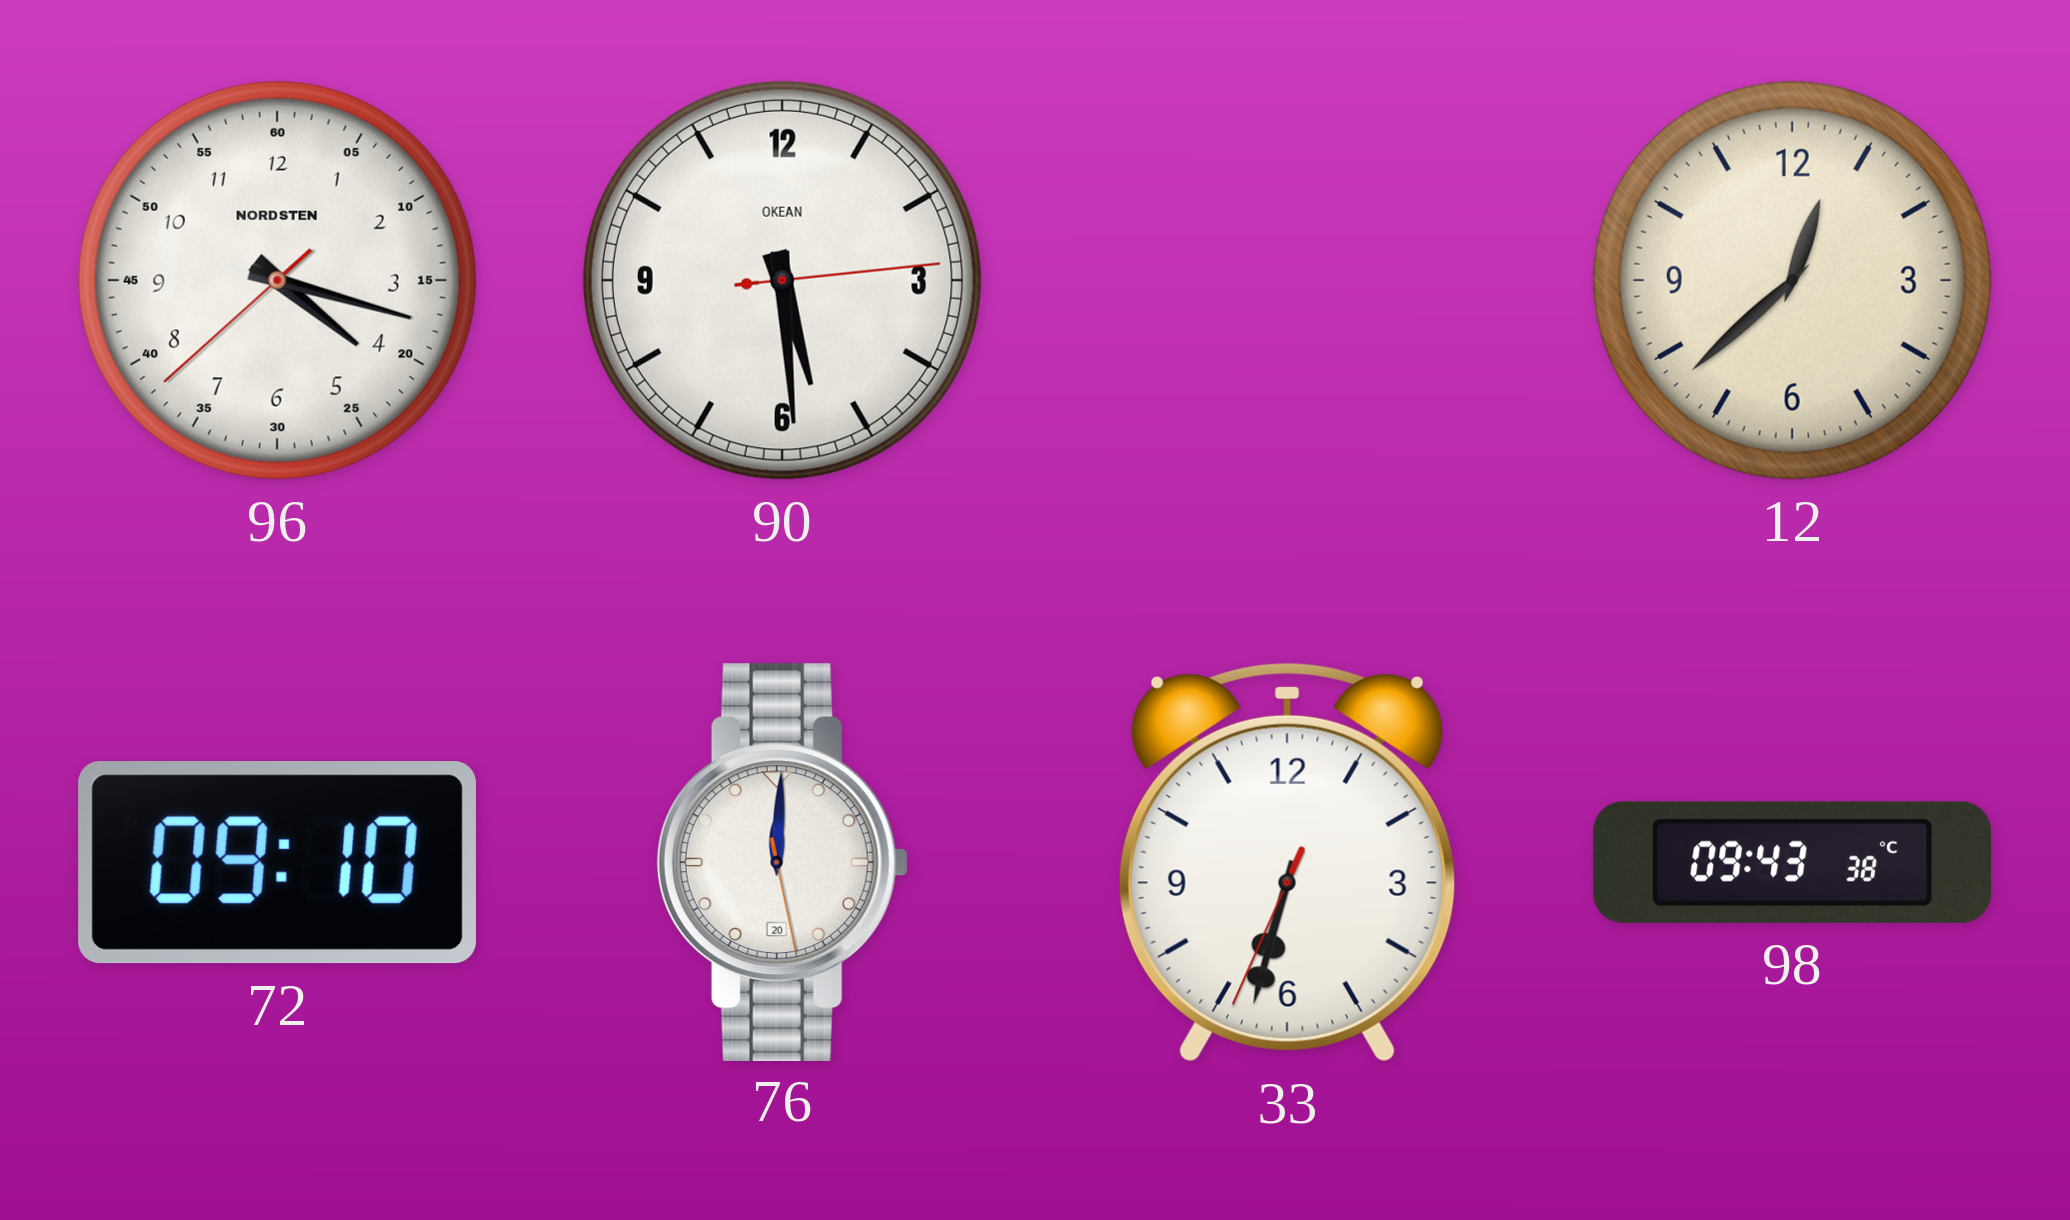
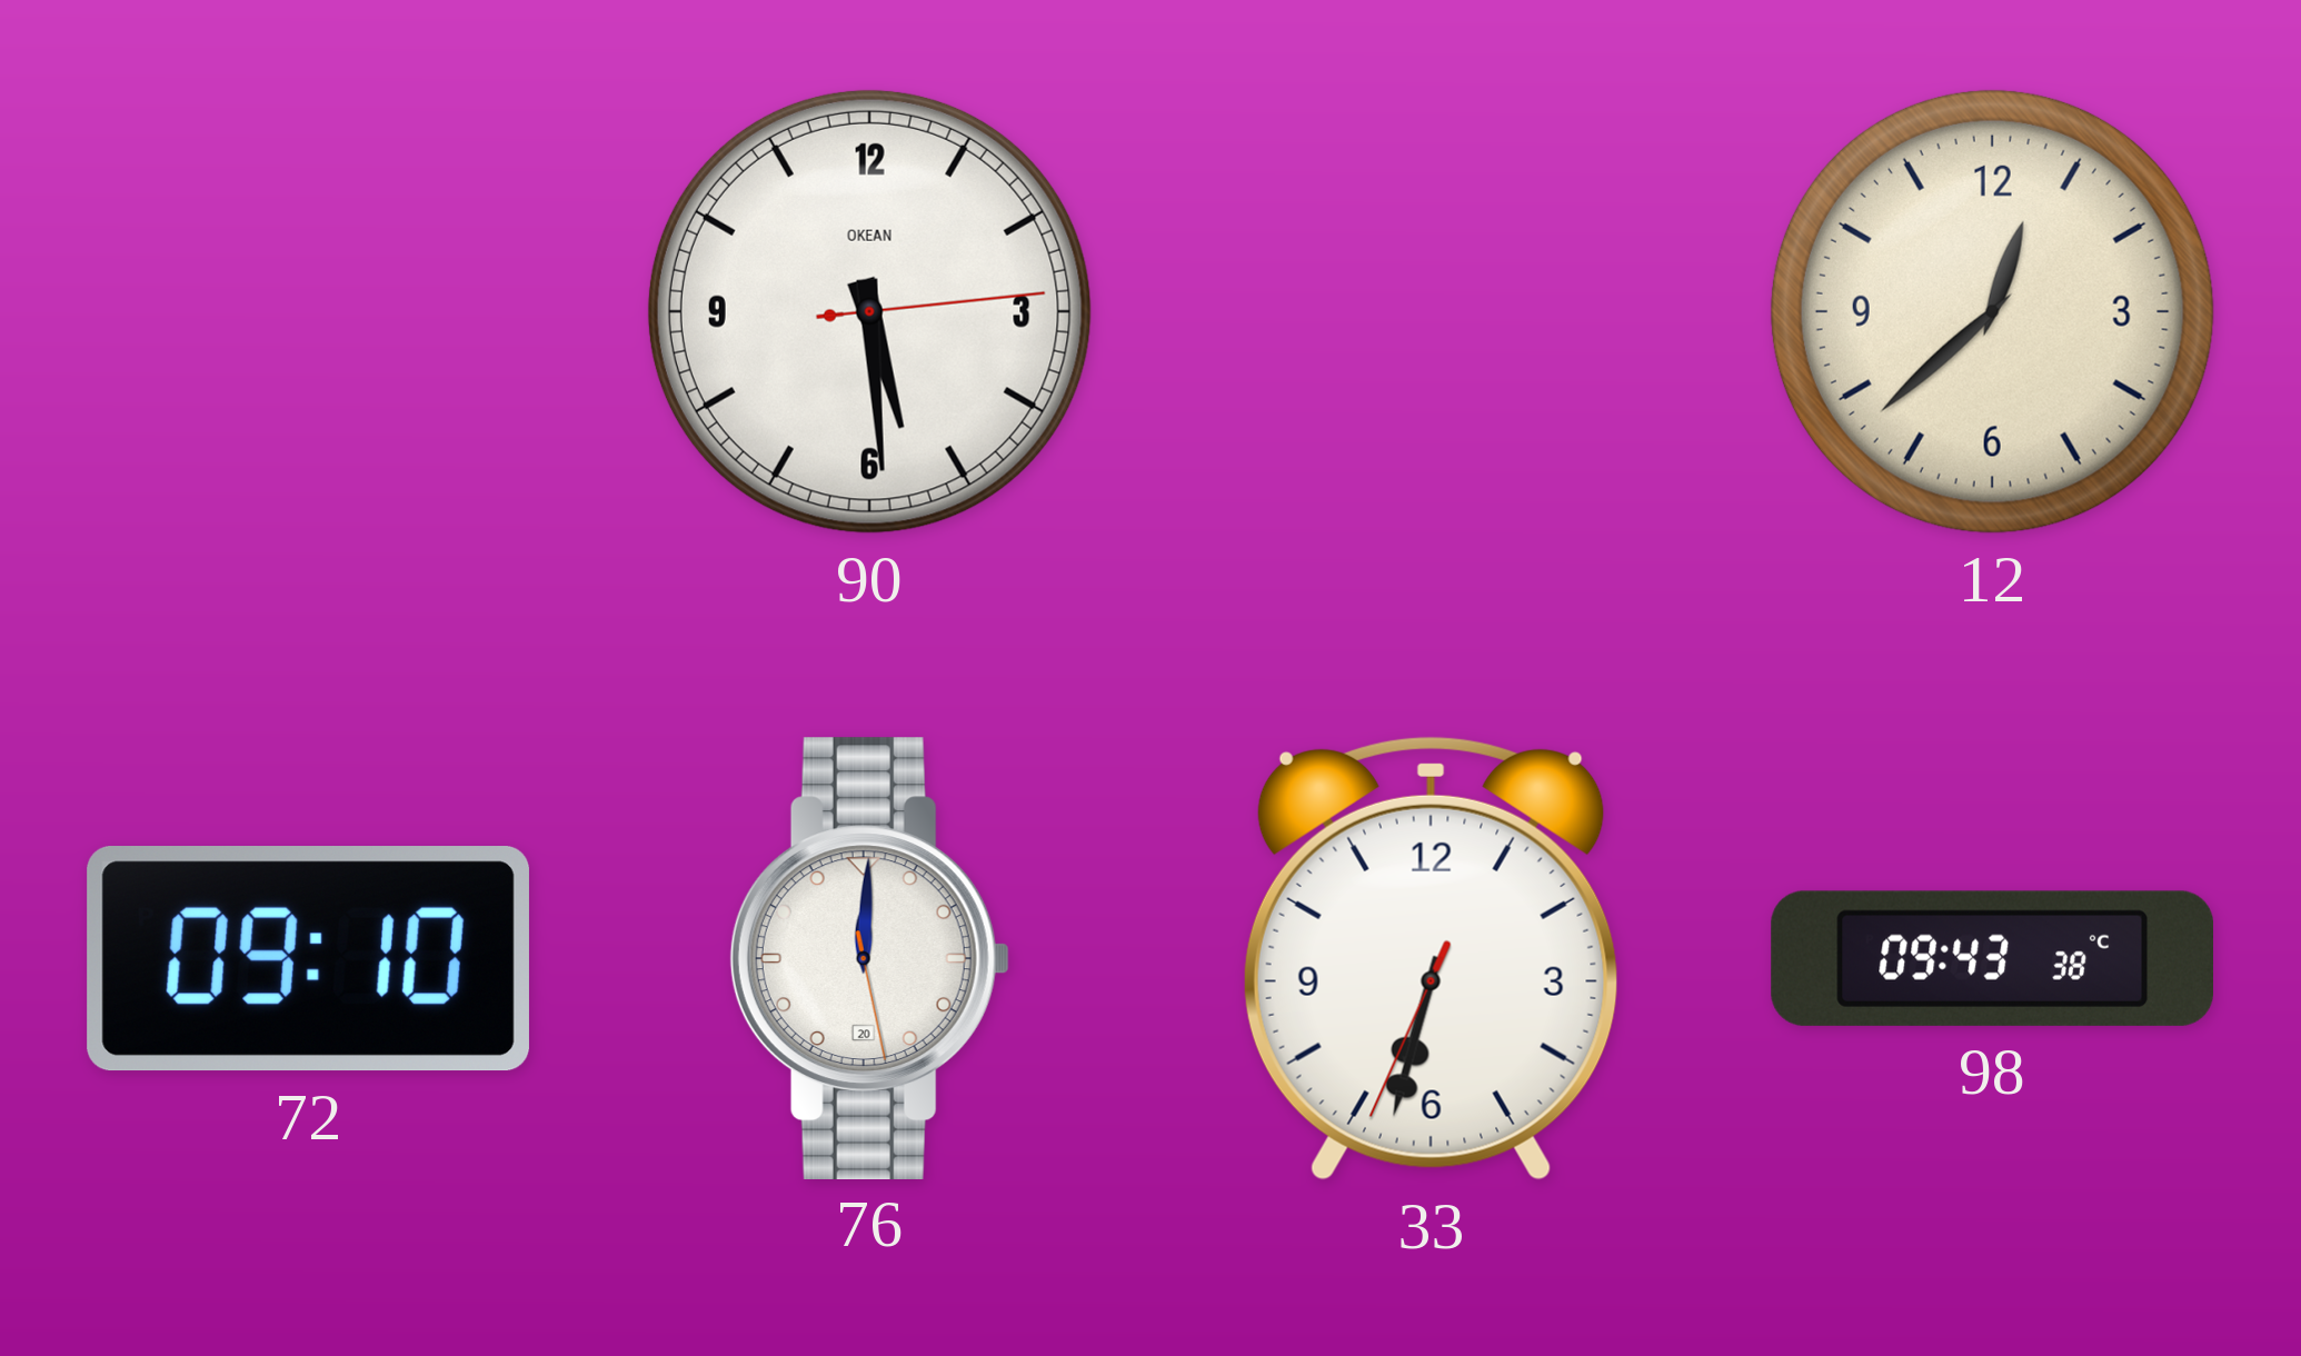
96: 4:17 -> none
